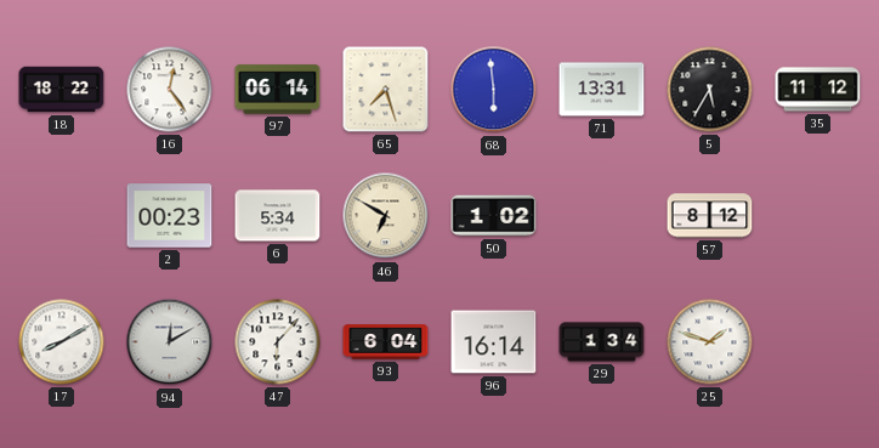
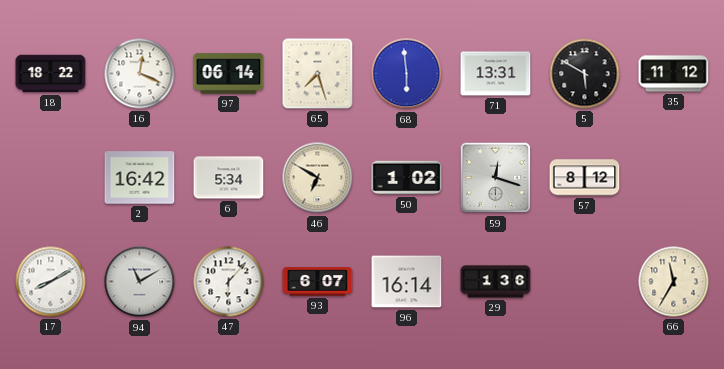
16: 12:24 -> 12:19
5: 5:35 -> 5:50
2: 00:23 -> 16:42
59: none -> 12:18
94: 12:10 -> 11:10
93: 6:04 -> 6:07
29: 1:34 -> 1:36
25: 1:48 -> none
66: none -> 11:35
